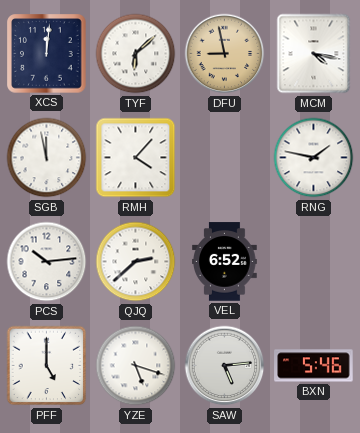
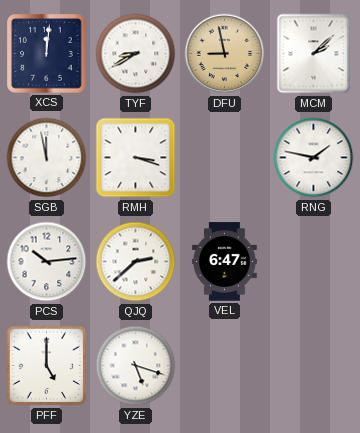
TYF: 6:08 -> 8:40
MCM: 4:17 -> 2:08
RMH: 4:07 -> 3:18
VEL: 6:52 -> 6:47
SAW: 5:14 -> none
BXN: 5:46 -> none
